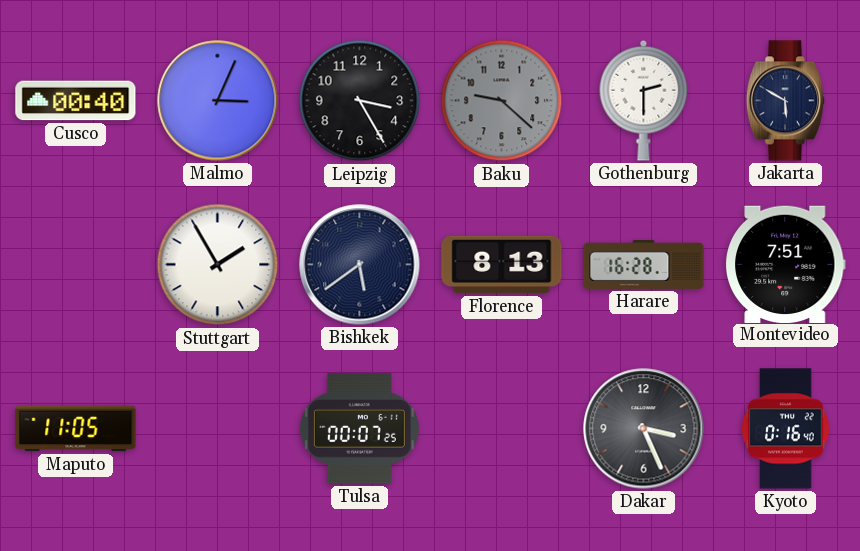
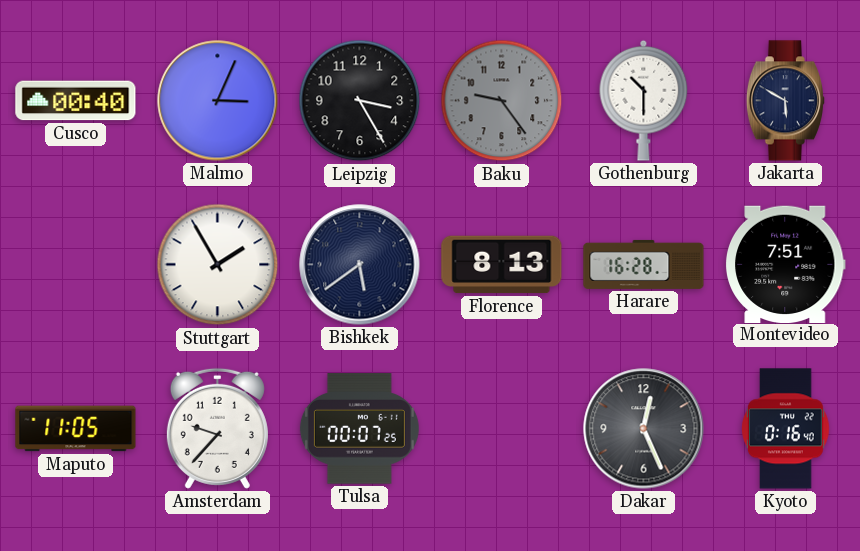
Baku: 9:22 -> 9:24
Gothenburg: 2:30 -> 10:30
Amsterdam: none -> 9:37
Dakar: 3:26 -> 12:26
